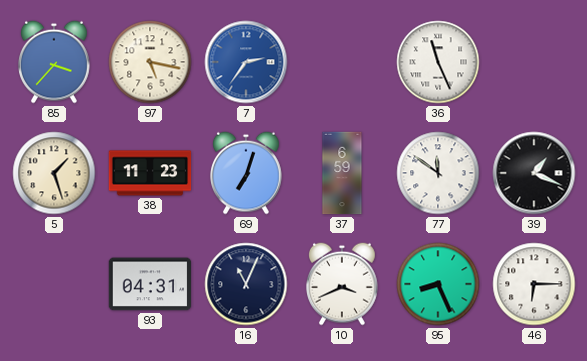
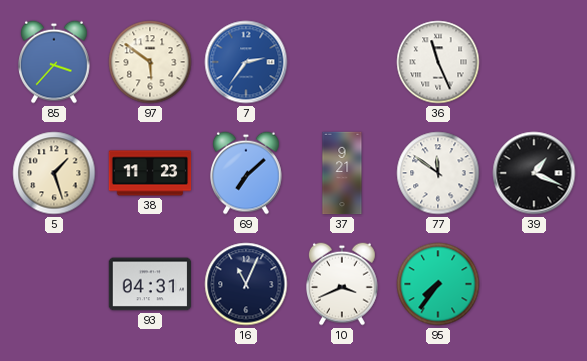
97: 5:17 -> 5:51
69: 7:03 -> 7:08
37: 6:59 -> 9:21
95: 8:26 -> 7:36
46: 6:15 -> none
